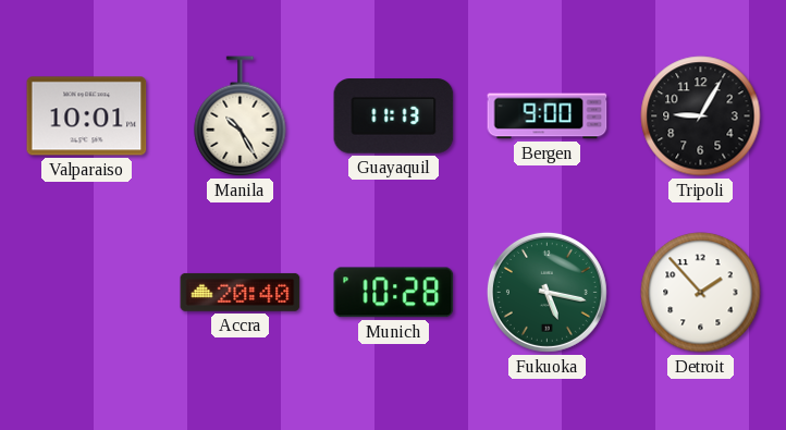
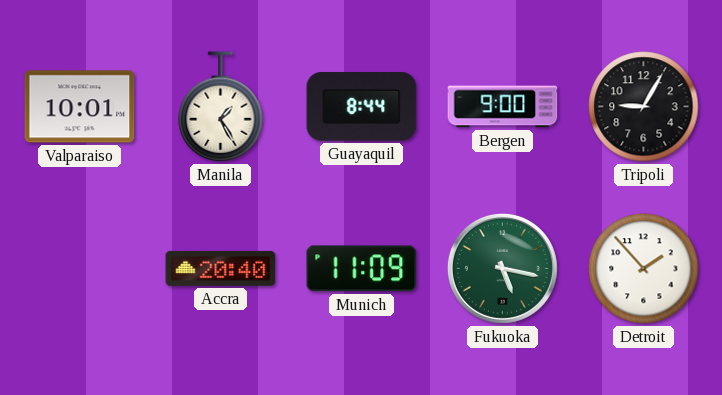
Manila: 10:25 -> 1:25
Guayaquil: 11:13 -> 8:44
Munich: 10:28 -> 11:09
